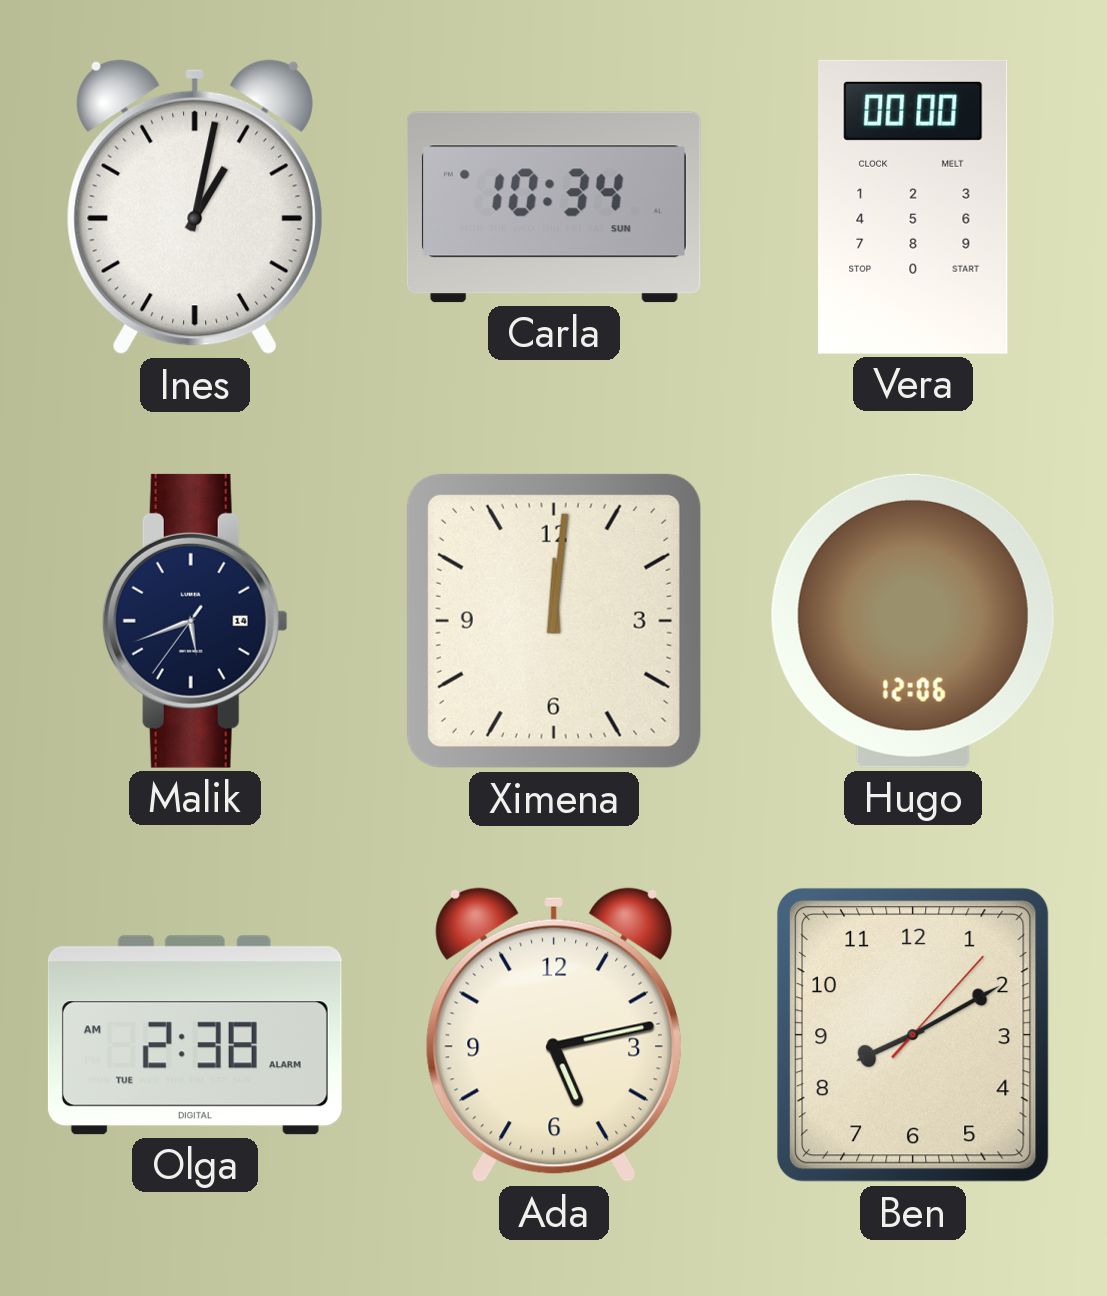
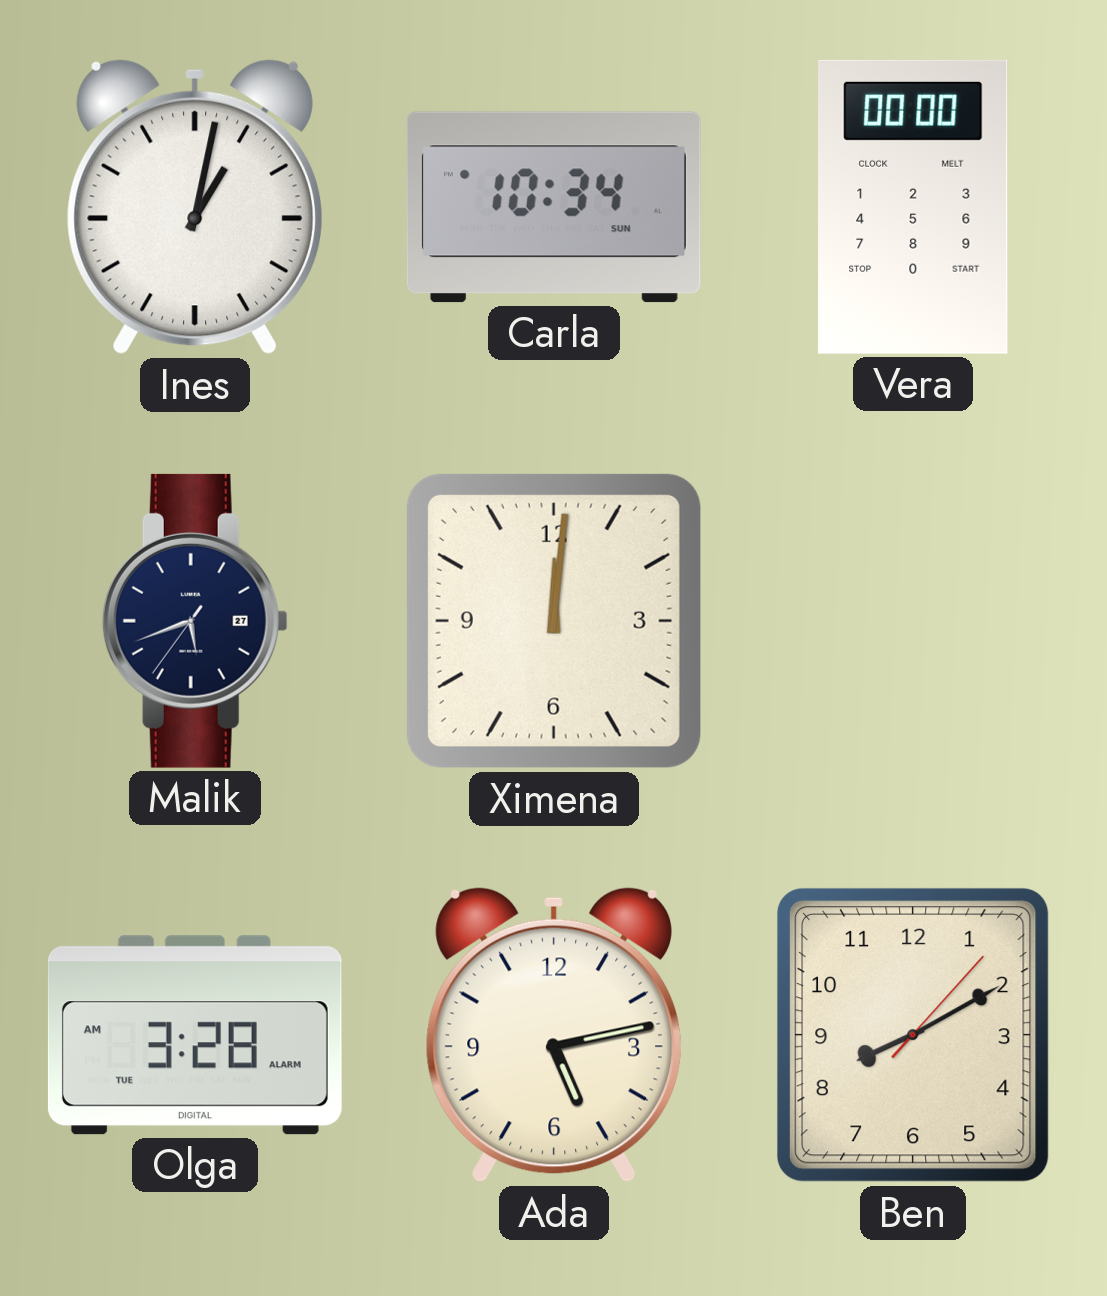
Malik date: 14 -> 27
Hugo: 12:06 -> none
Olga: 2:38 -> 3:28
